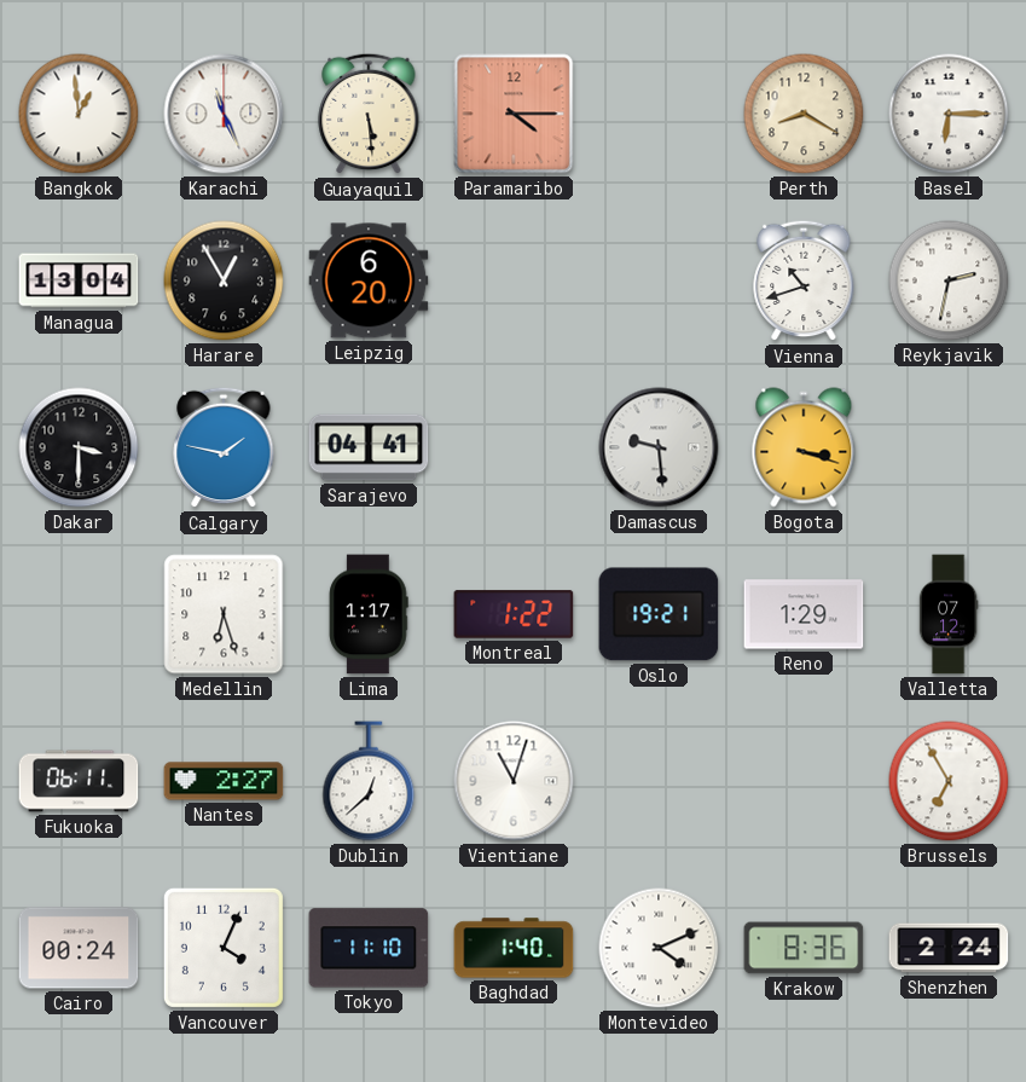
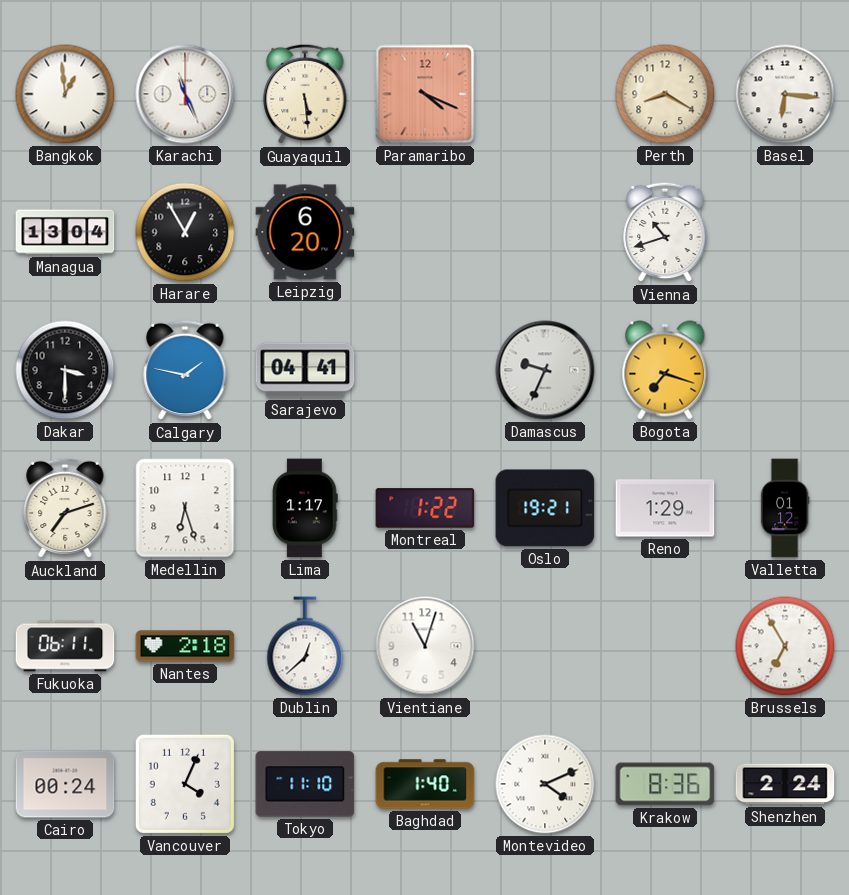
Paramaribo: 4:15 -> 4:19
Basel: 6:15 -> 6:16
Reykjavik: 2:32 -> none
Damascus: 9:29 -> 9:34
Bogota: 3:18 -> 7:18
Auckland: none -> 7:12
Valletta: 07:12 -> 01:12
Nantes: 2:27 -> 2:18
